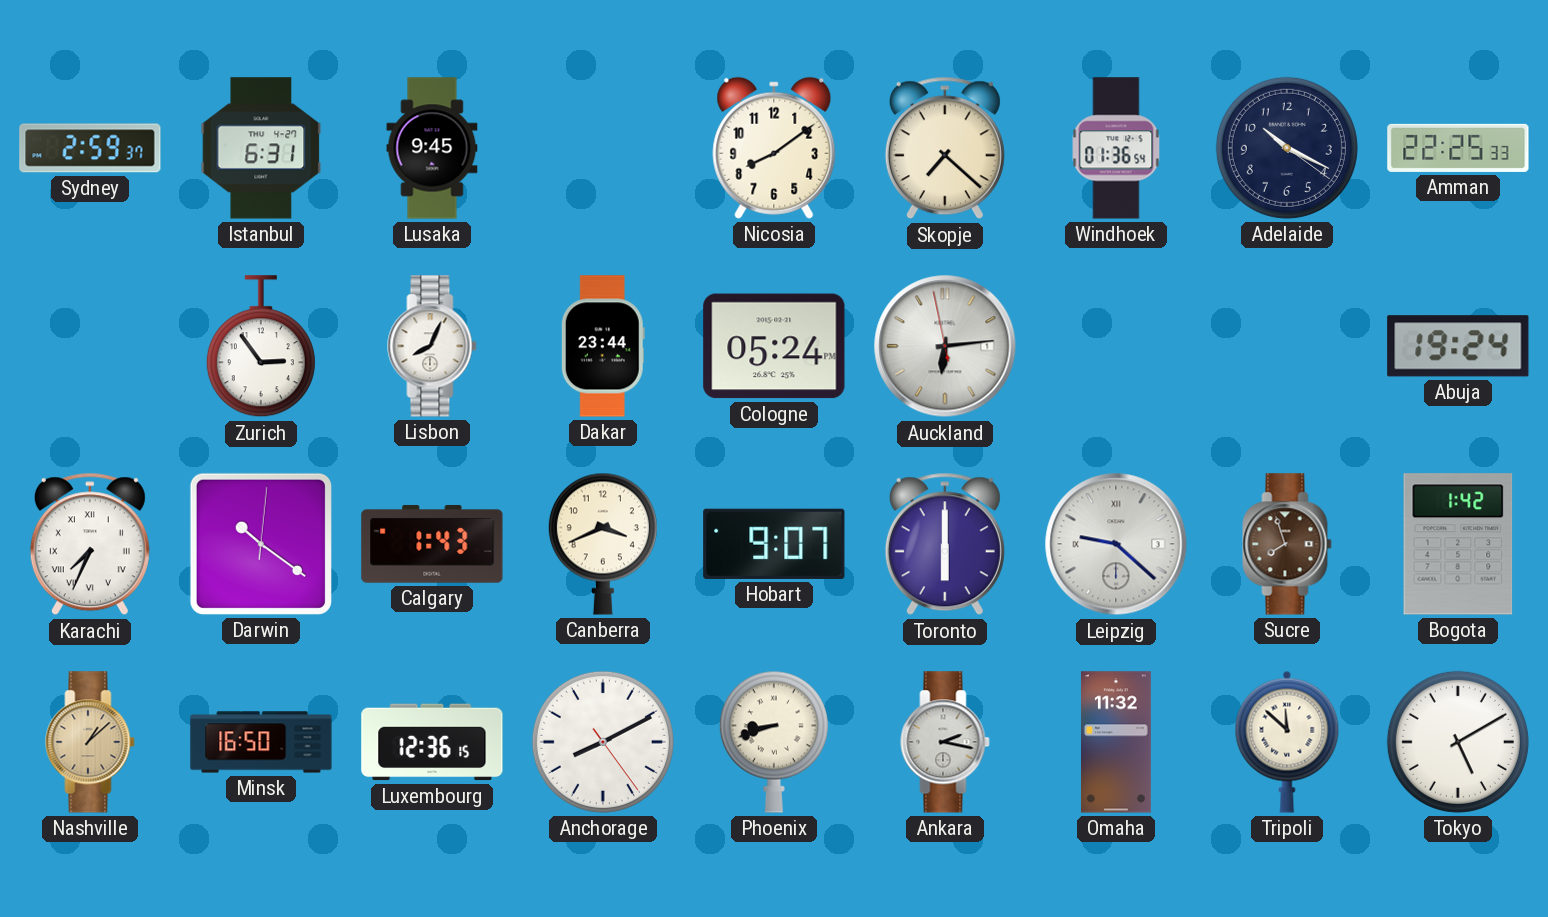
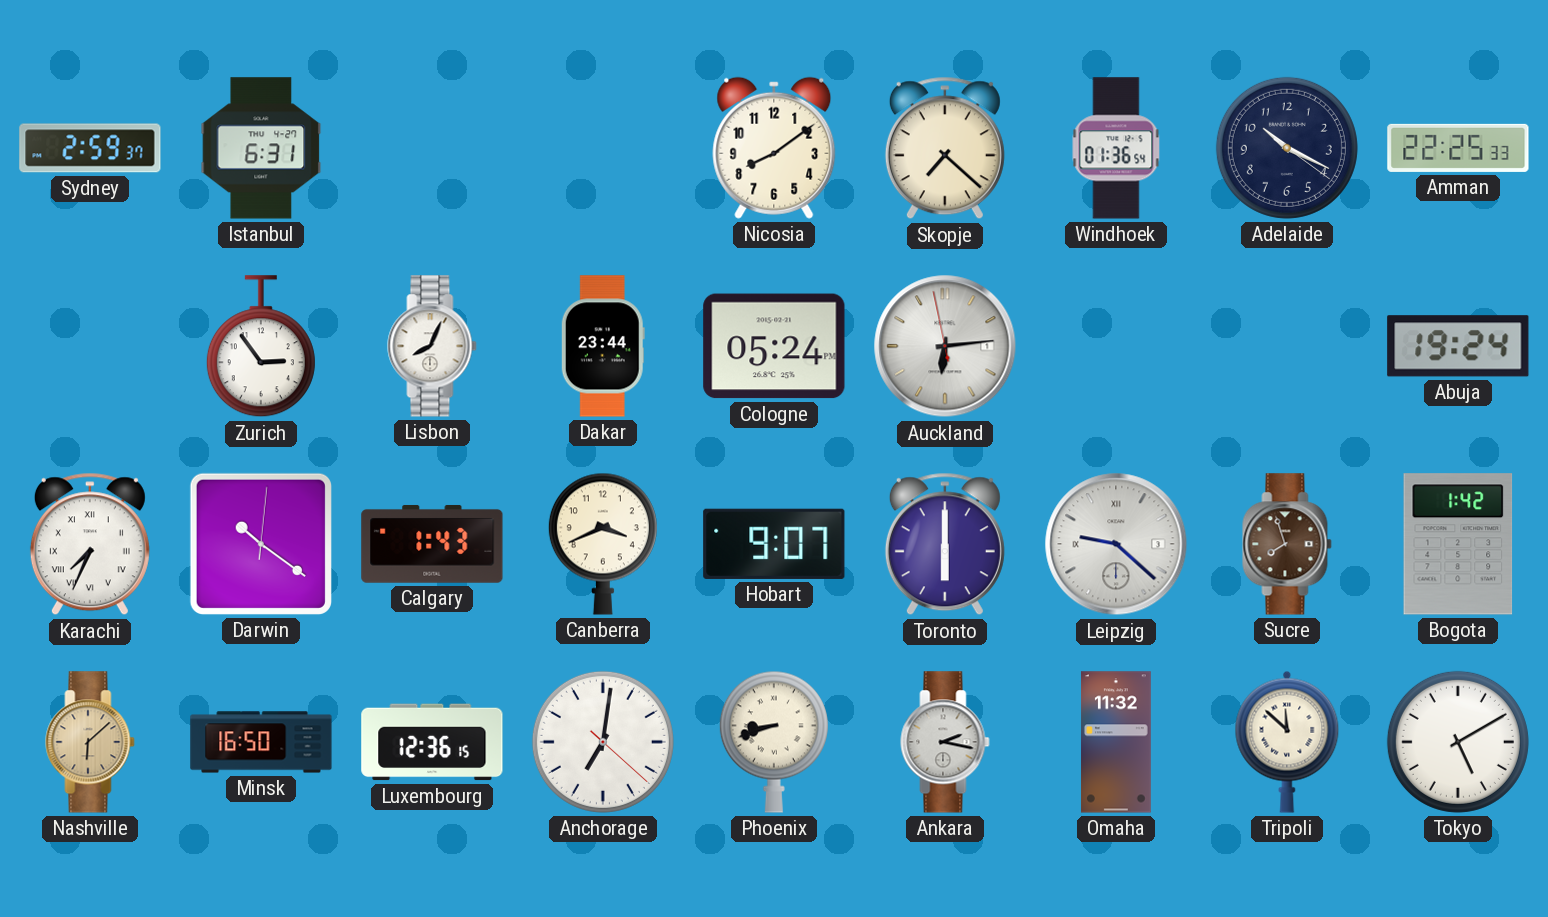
Lusaka: 9:45 -> none
Nashville: 1:08 -> 6:08
Anchorage: 8:10 -> 7:01
